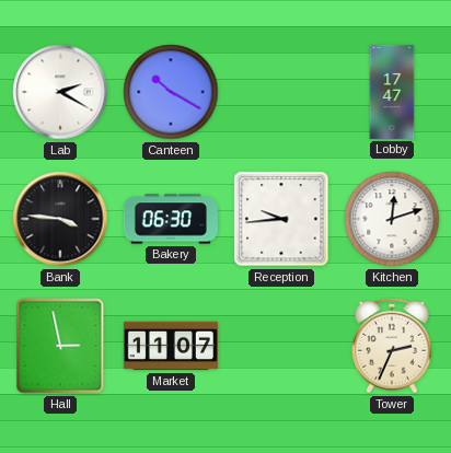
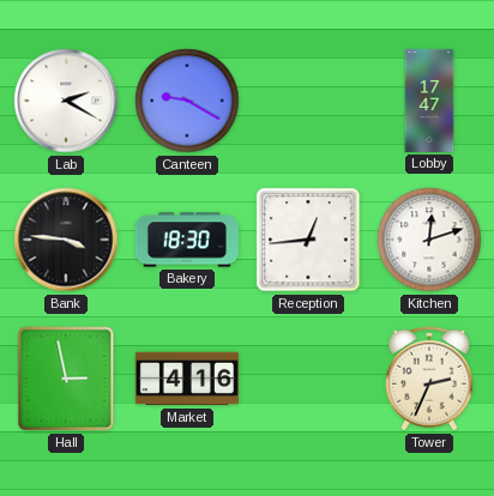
Canteen: 10:20 -> 9:20
Bakery: 06:30 -> 18:30
Reception: 9:44 -> 12:44
Market: 11:07 -> 4:16
